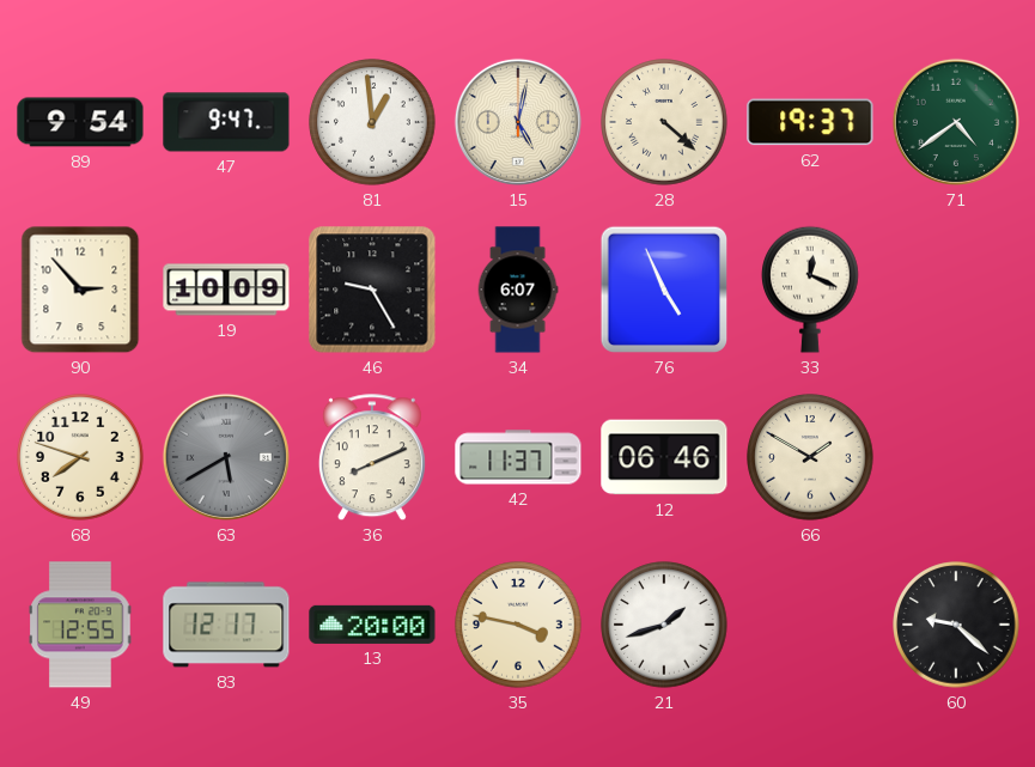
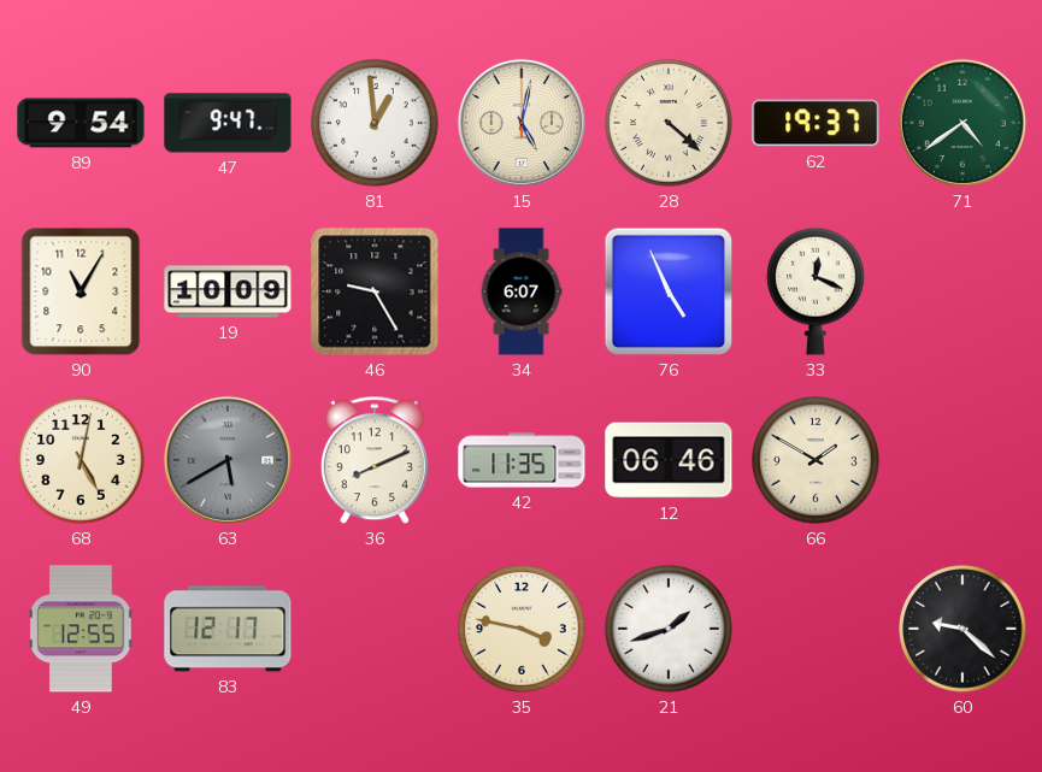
90: 2:53 -> 11:05
68: 7:48 -> 5:02
42: 11:37 -> 11:35
13: 20:00 -> none
